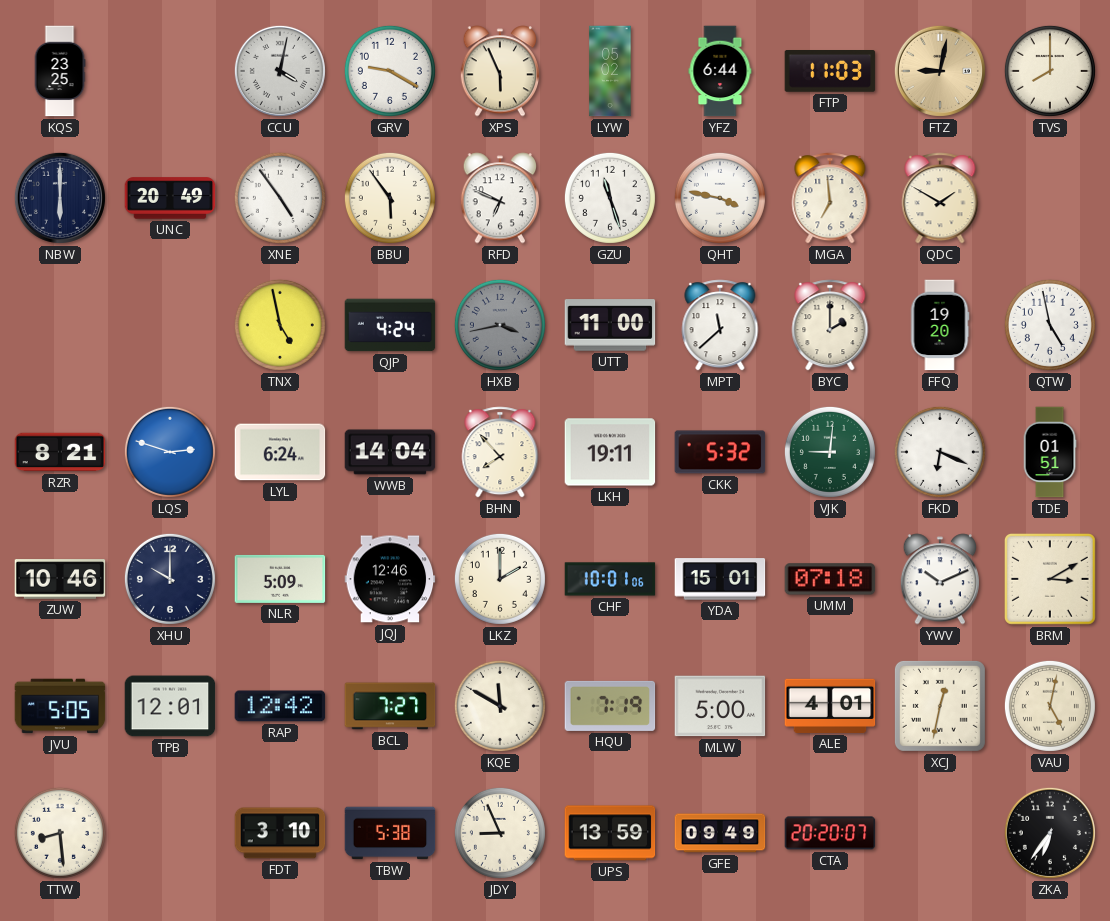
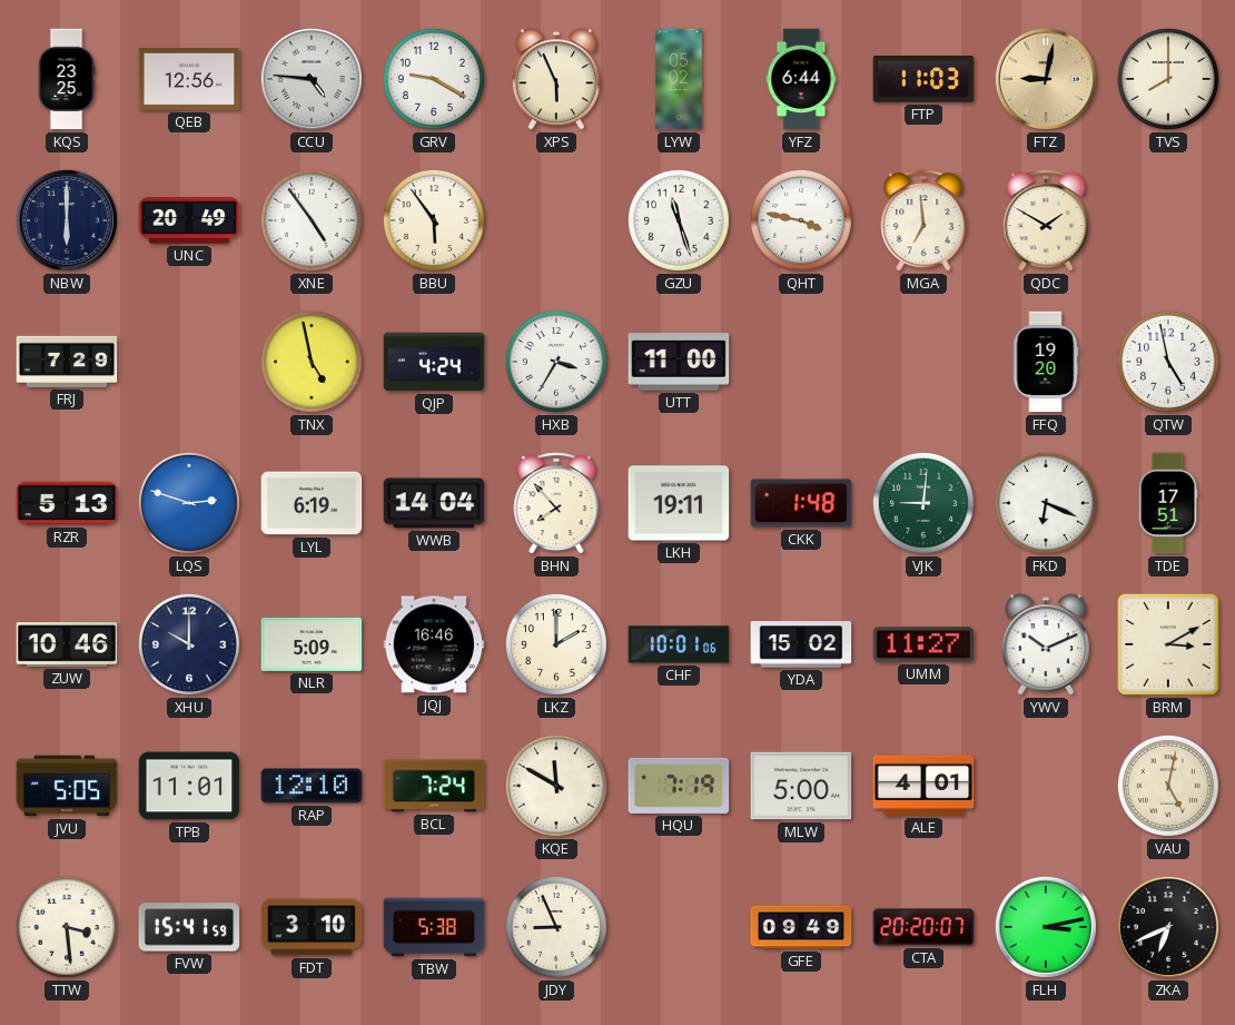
QEB: none -> 12:56
CCU: 4:02 -> 4:46
RFD: 6:49 -> none
FRJ: none -> 7:29
HXB: 3:43 -> 3:35
HXB dial: grey -> white
MPT: 11:38 -> none
BYC: 2:00 -> none
RZR: 8:21 -> 5:13
LYL: 6:24 -> 6:19
CKK: 5:32 -> 1:48
TDE: 01:51 -> 17:51
JQJ: 12:46 -> 16:46
YDA: 15:01 -> 15:02
UMM: 07:18 -> 11:27
TPB: 12:01 -> 11:01
RAP: 12:42 -> 12:10
BCL: 7:27 -> 7:24
XCJ: 12:32 -> none
TTW: 8:29 -> 3:29
FVW: none -> 15:41
UPS: 13:59 -> none
FLH: none -> 3:13
ZKA: 6:36 -> 6:41
